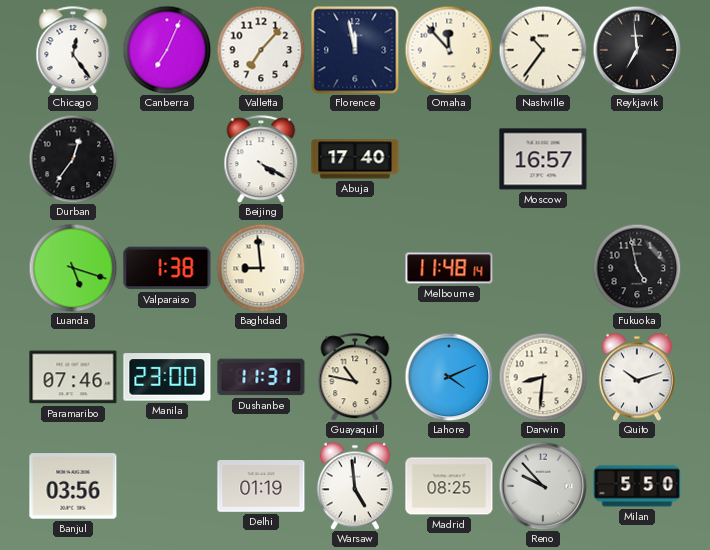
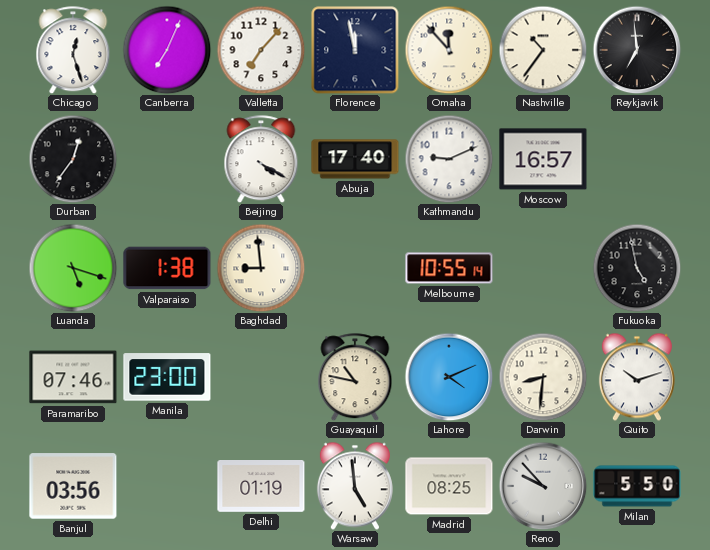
Chicago: 12:24 -> 12:27
Kathmandu: none -> 9:11
Melbourne: 11:48 -> 10:55
Dushanbe: 11:31 -> none
